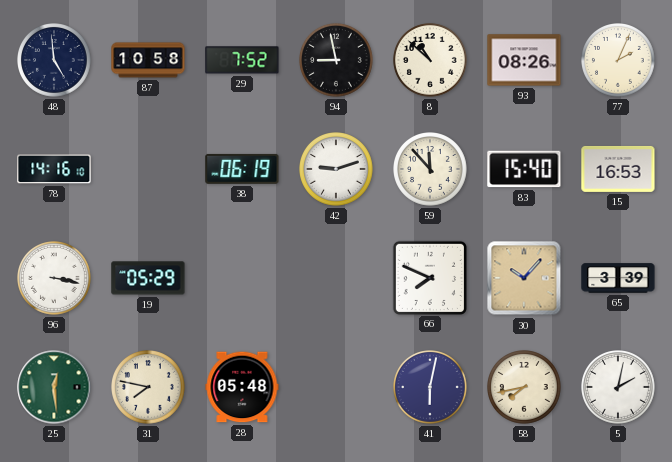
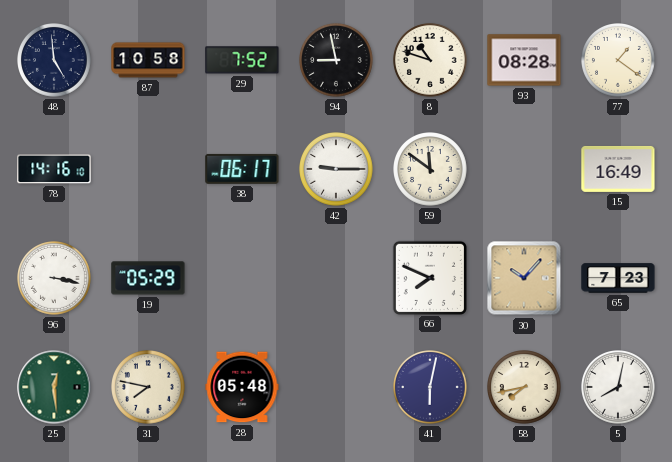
8: 10:52 -> 10:48
93: 08:26 -> 08:28
77: 2:04 -> 1:21
38: 06:19 -> 06:17
42: 9:12 -> 9:15
59: 11:53 -> 11:51
83: 15:40 -> none
15: 16:53 -> 16:49
65: 3:39 -> 7:23
5: 2:02 -> 8:02
